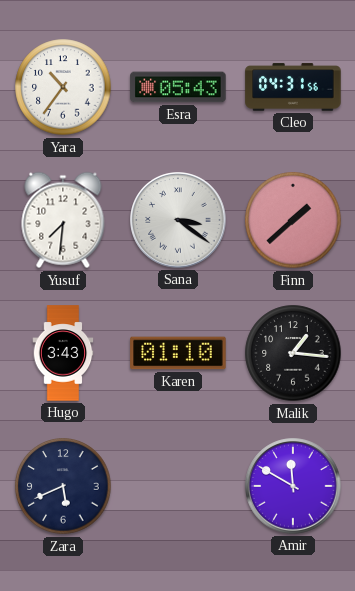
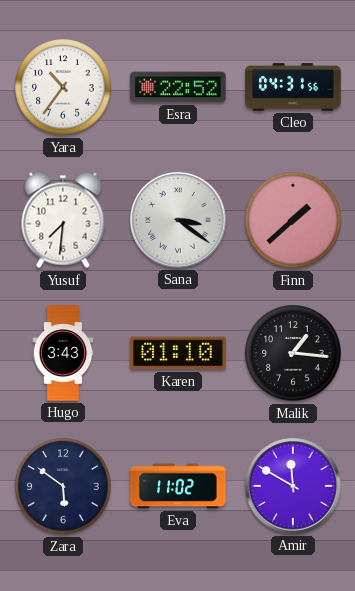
Esra: 05:43 -> 22:52
Zara: 5:41 -> 5:51
Eva: none -> 11:02
